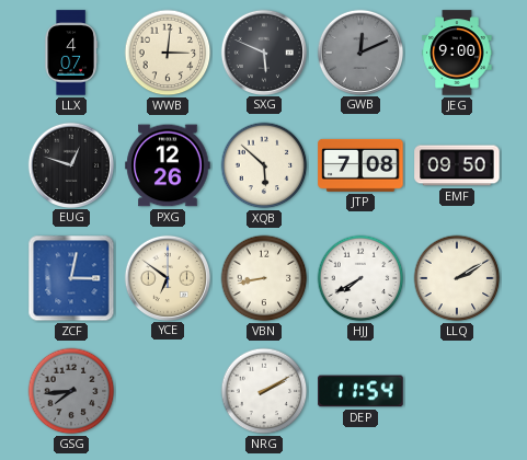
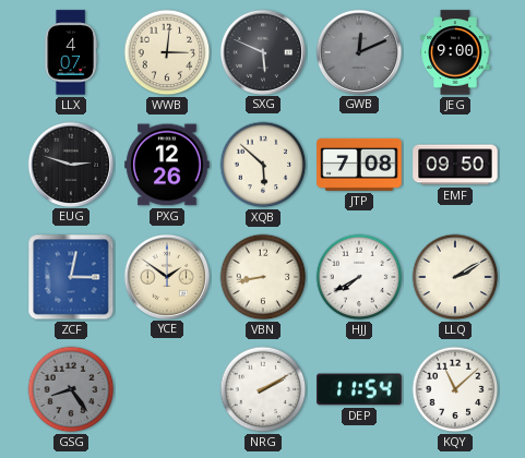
EUG: 12:48 -> 2:48
YCE: 6:51 -> 1:51
GSG: 7:44 -> 8:24
KQY: none -> 11:08
